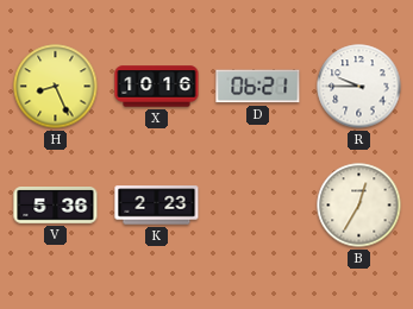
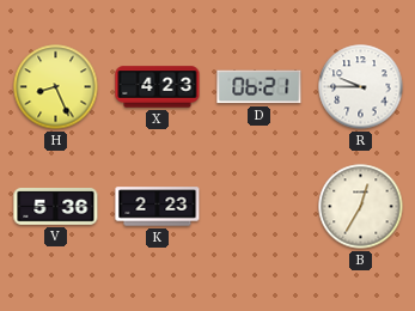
X: 10:16 -> 4:23
